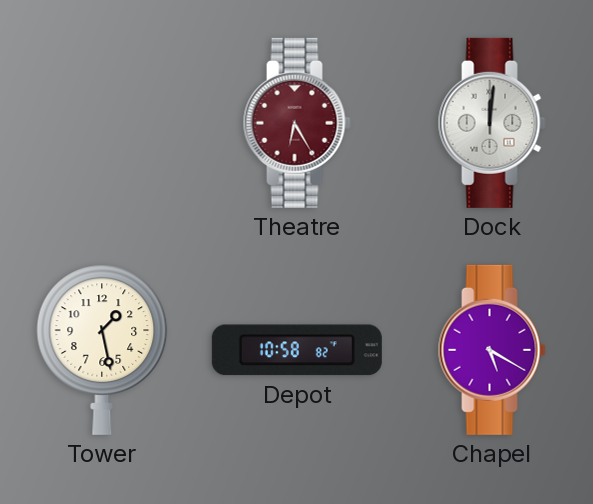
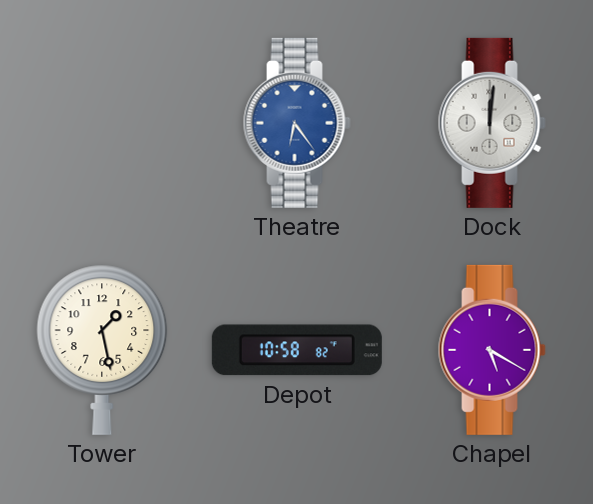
Theatre: 6:25 -> 6:24
Theatre dial: burgundy -> blue
